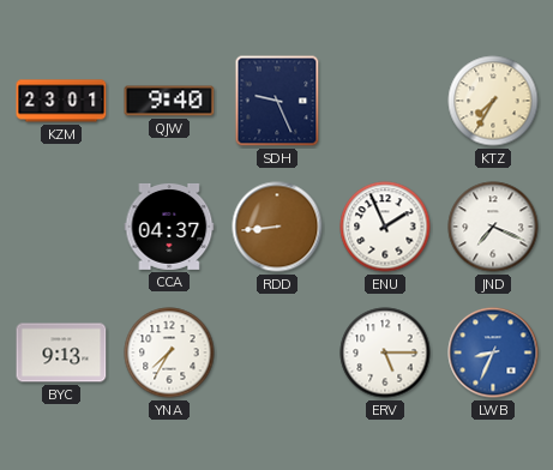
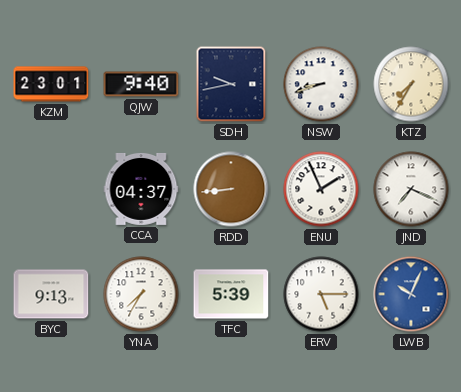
SDH: 9:26 -> 9:43
NSW: none -> 8:42
TFC: none -> 5:39
LWB: 8:34 -> 10:04
